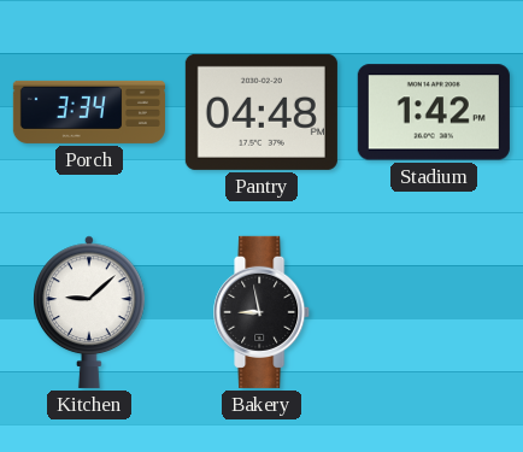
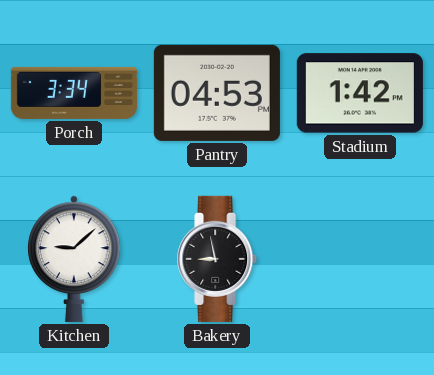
Pantry: 04:48 -> 04:53
